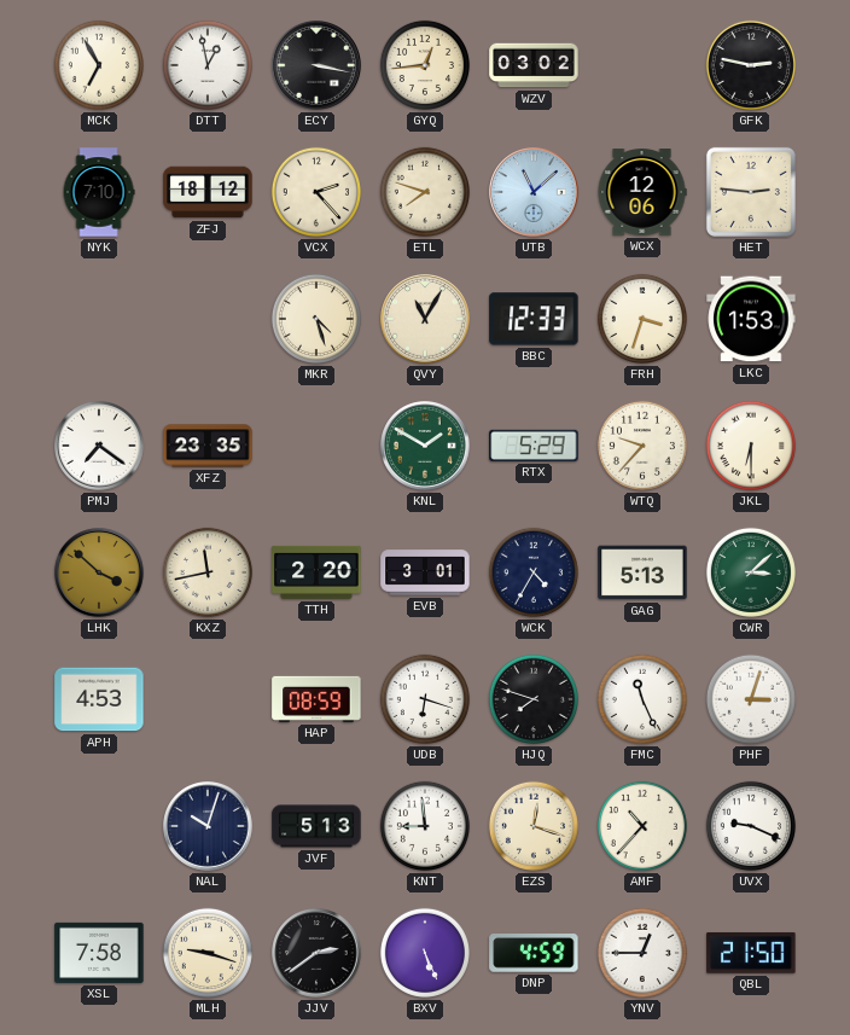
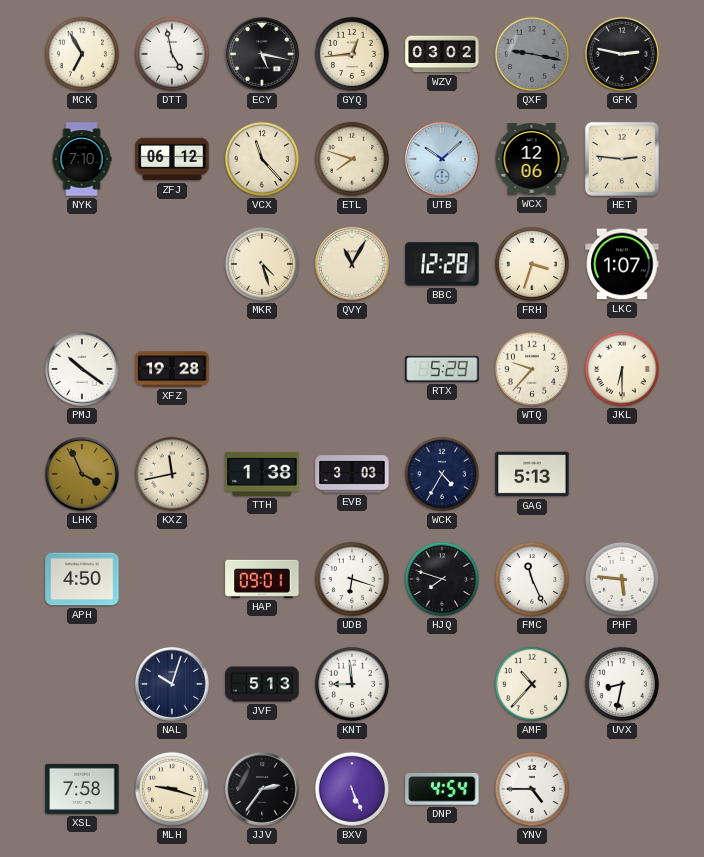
DTT: 12:58 -> 4:58
ECY: 3:17 -> 5:17
QXF: none -> 9:17
ZFJ: 18:12 -> 06:12
VCX: 2:23 -> 11:23
UTB: 11:08 -> 10:08
BBC: 12:33 -> 12:28
LKC: 1:53 -> 1:07
PMJ: 7:21 -> 10:21
XFZ: 23:35 -> 19:28
KNL: 1:50 -> none
LHK: 3:52 -> 3:56
TTH: 2:20 -> 1:38
EVB: 3:01 -> 3:03
CWR: 3:08 -> none
APH: 4:53 -> 4:50
HAP: 08:59 -> 09:01
PHF: 3:03 -> 5:46
EZS: 12:18 -> none
UVX: 9:19 -> 8:32
JJV: 2:39 -> 2:36
DNP: 4:59 -> 4:54
YNV: 12:45 -> 4:45
QBL: 21:50 -> none
